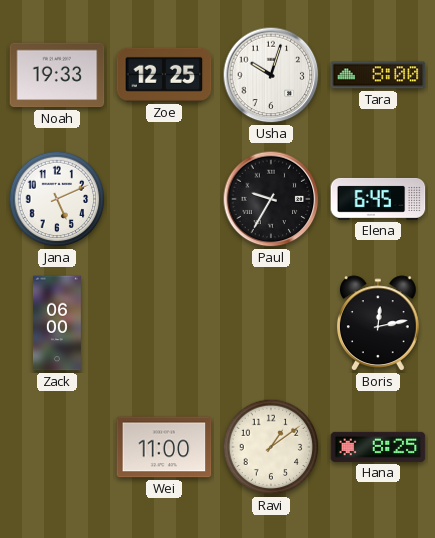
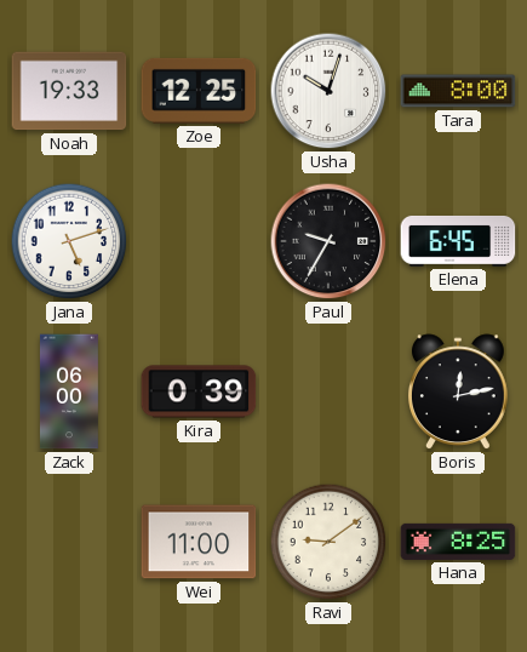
Jana: 5:11 -> 5:12
Kira: none -> 0:39
Ravi: 1:09 -> 9:09
